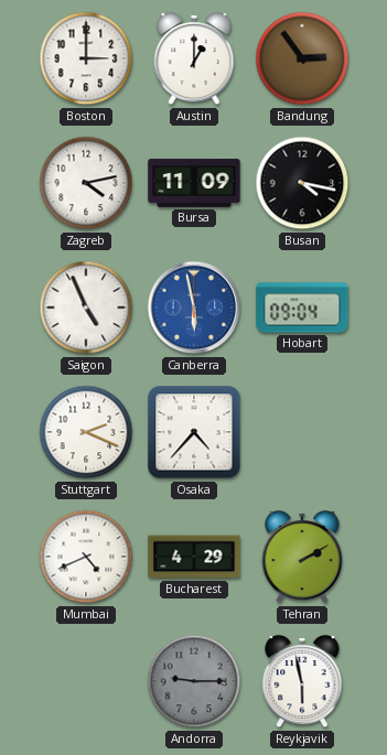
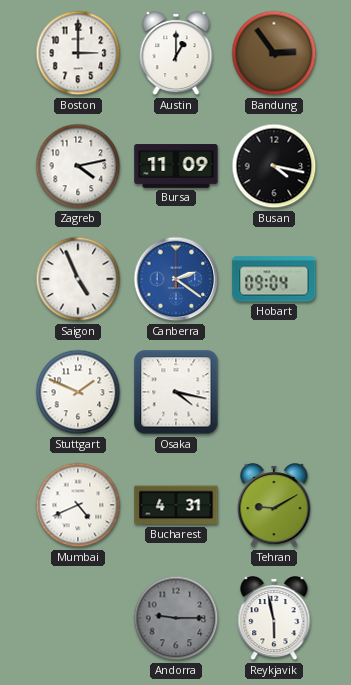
Canberra: 5:58 -> 2:21
Stuttgart: 2:19 -> 1:49
Osaka: 4:37 -> 4:17
Bucharest: 4:29 -> 4:31
Tehran: 2:10 -> 9:10
